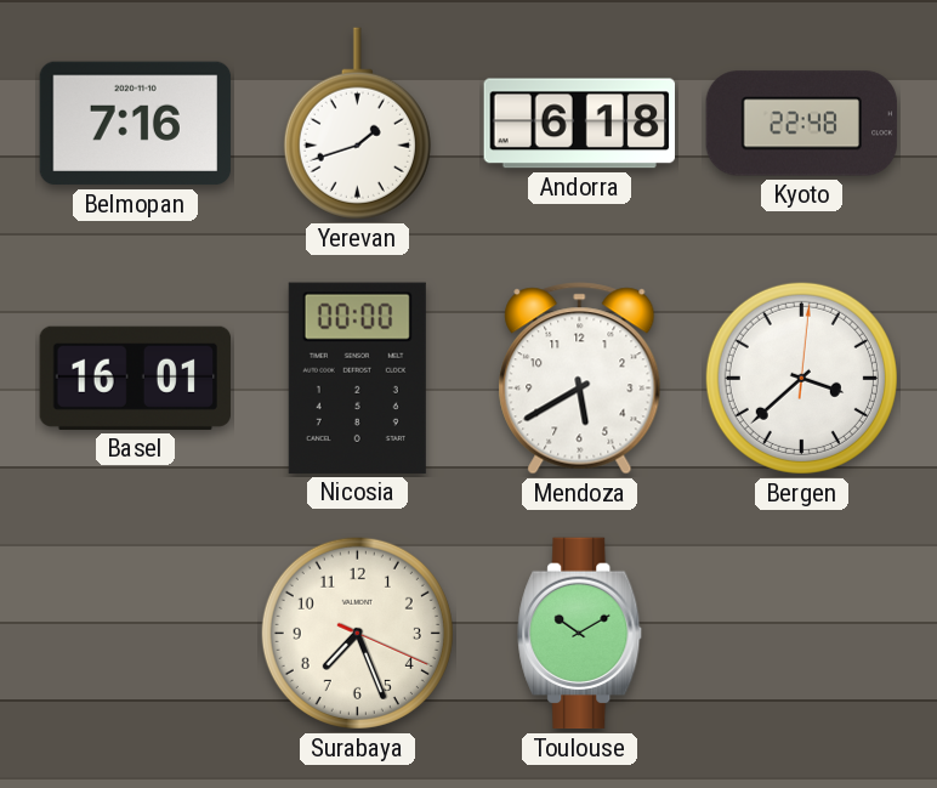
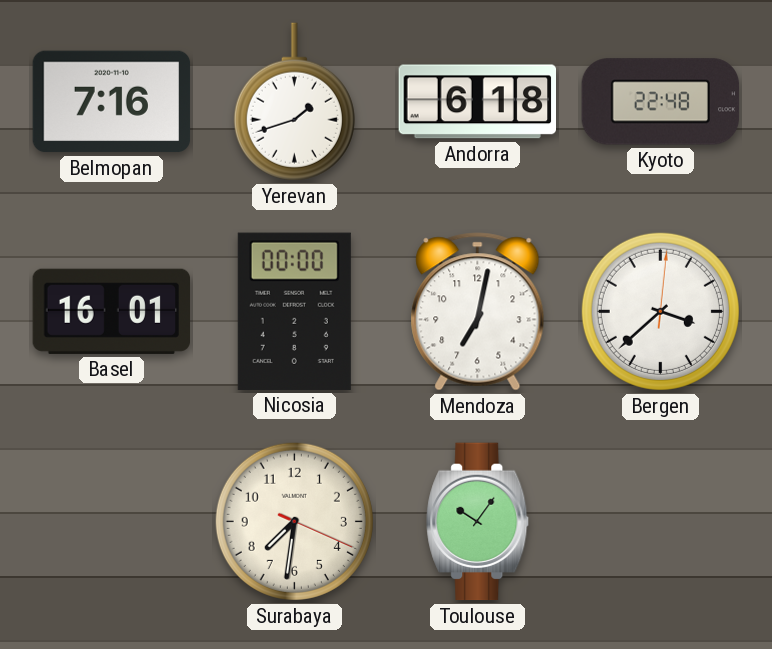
Mendoza: 5:40 -> 7:02
Surabaya: 7:26 -> 7:31
Toulouse: 10:10 -> 10:06
